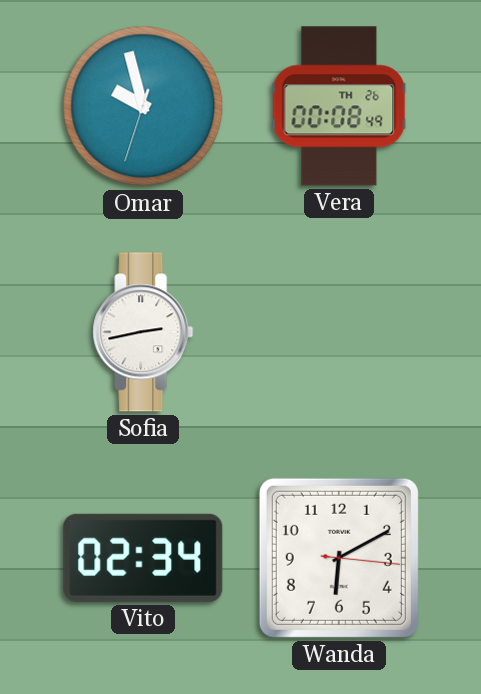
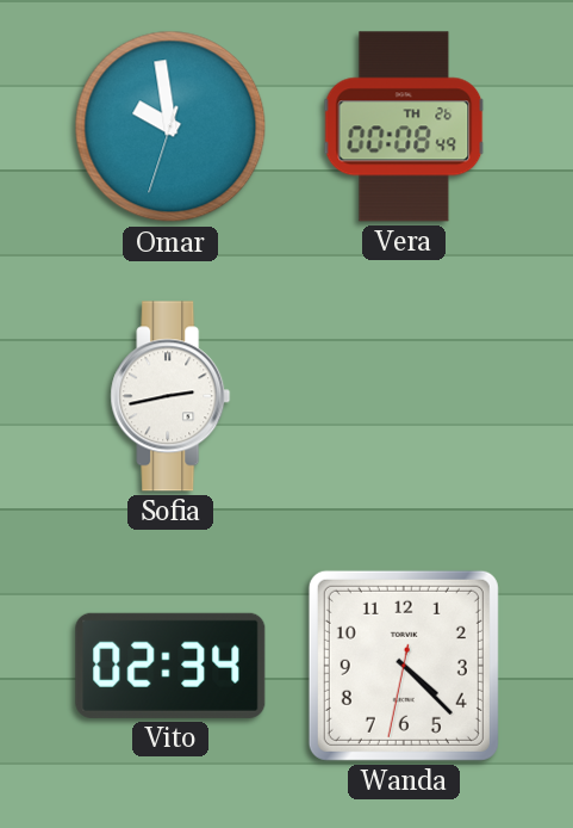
Omar: 9:57 -> 9:58
Wanda: 6:10 -> 4:22
